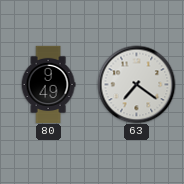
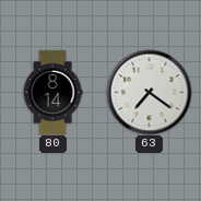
80: 9:49 -> 8:14
